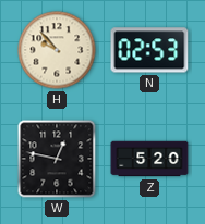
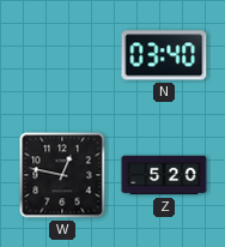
H: 9:53 -> none
N: 02:53 -> 03:40
